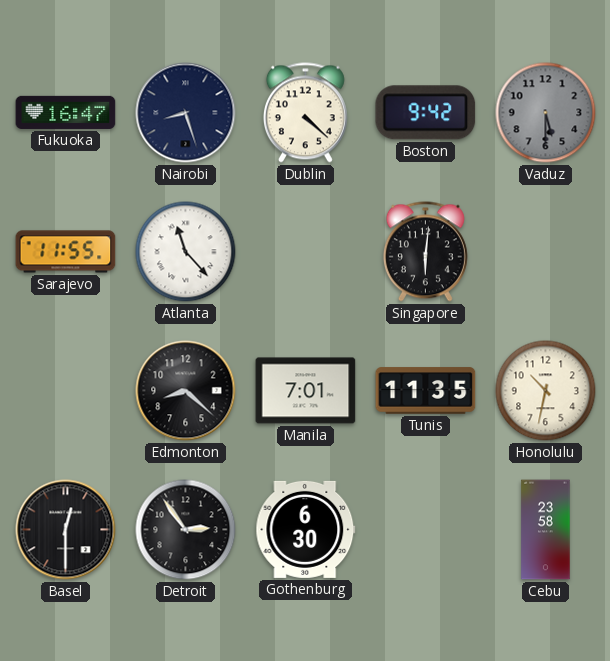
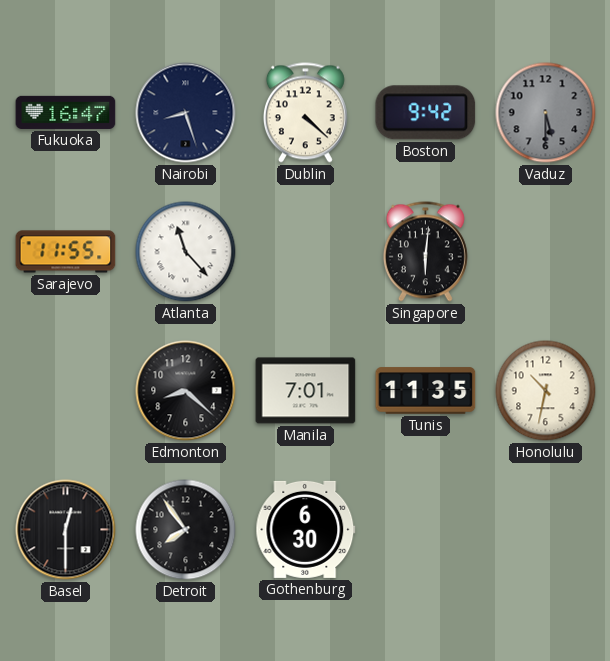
Detroit: 2:54 -> 7:54
Cebu: 23:58 -> none
